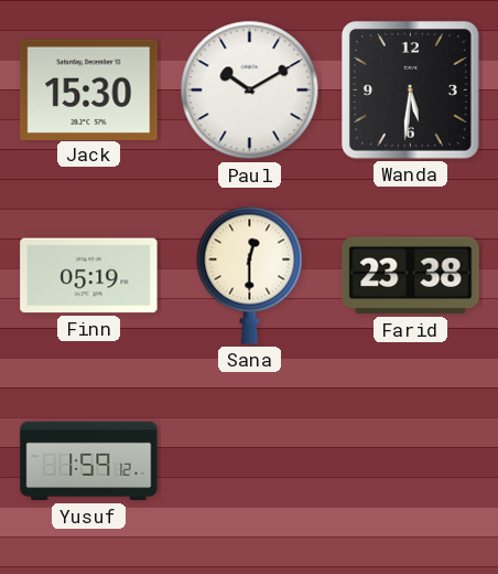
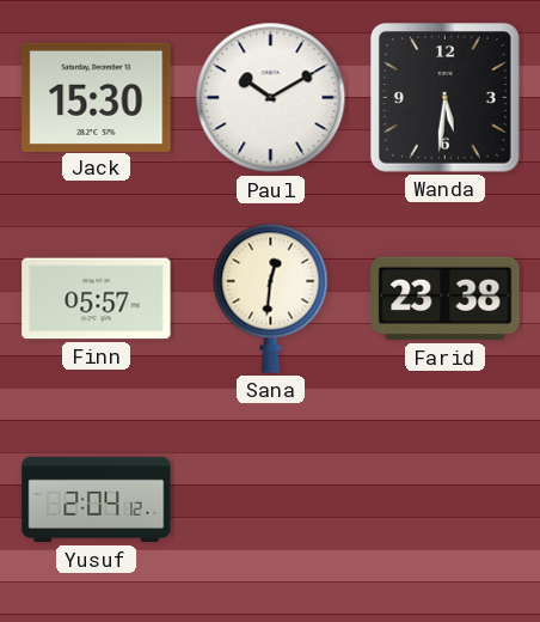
Finn: 05:19 -> 05:57
Sana: 12:30 -> 12:31
Yusuf: 1:59 -> 2:04
